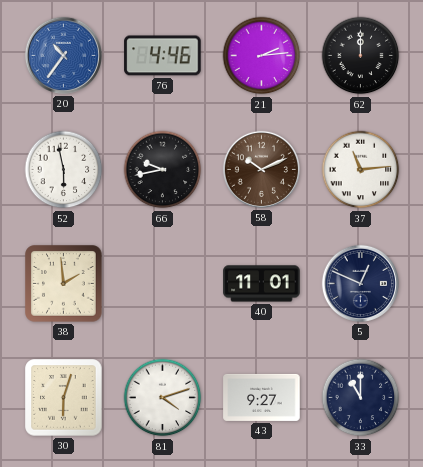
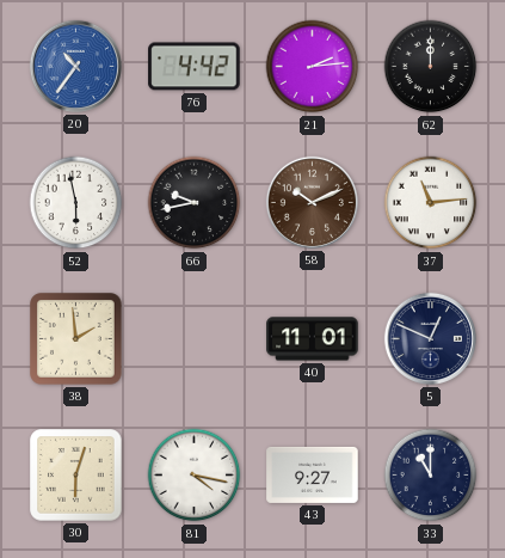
76: 4:46 -> 4:42
81: 4:12 -> 4:17
